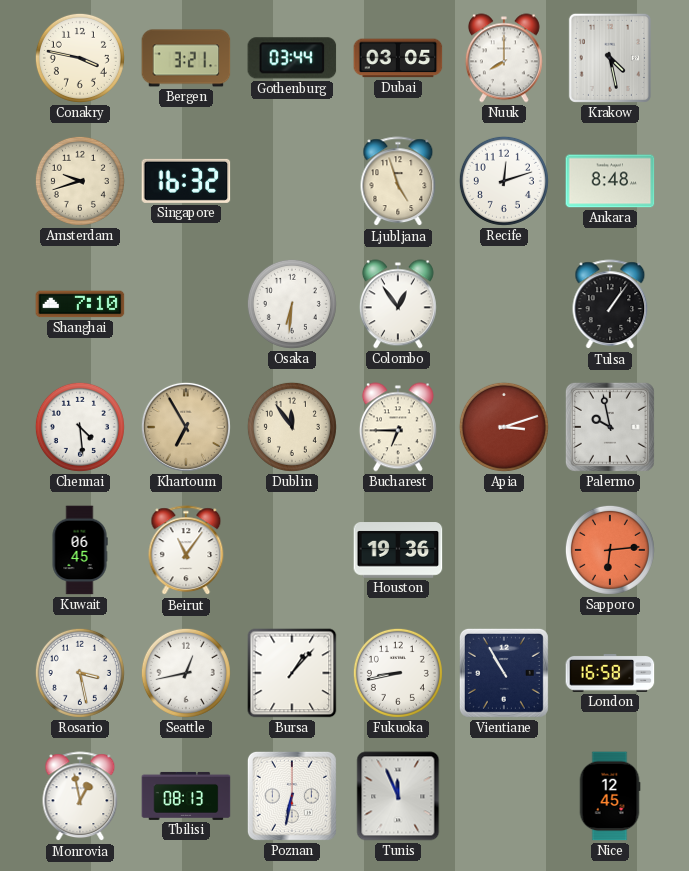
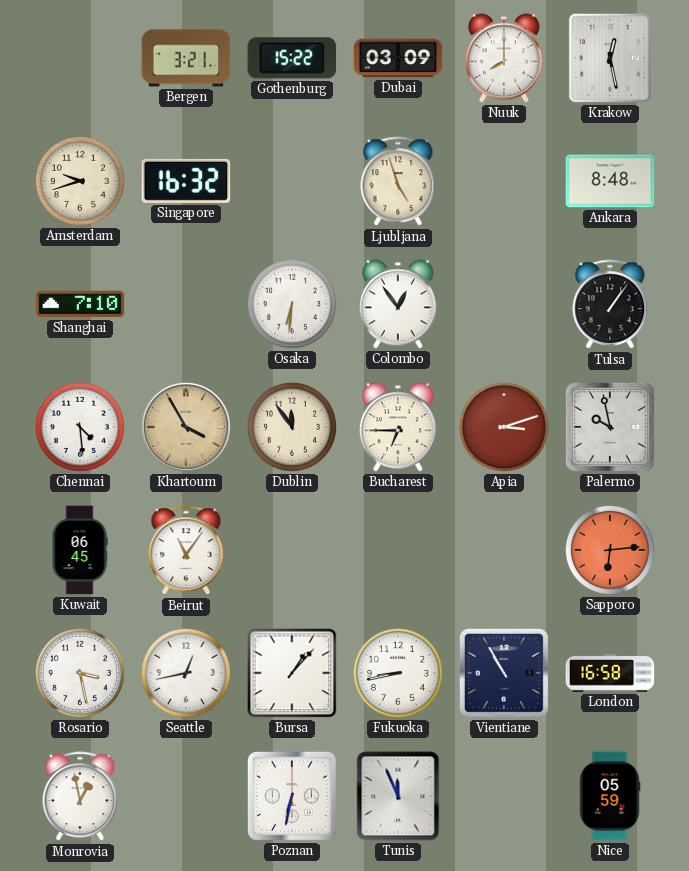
Conakry: 3:47 -> none
Gothenburg: 03:44 -> 15:22
Dubai: 03:05 -> 03:09
Krakow: 4:28 -> 12:28
Recife: 12:12 -> none
Khartoum: 6:55 -> 3:55
Houston: 19:36 -> none
Tbilisi: 08:13 -> none
Nice: 12:45 -> 05:59
